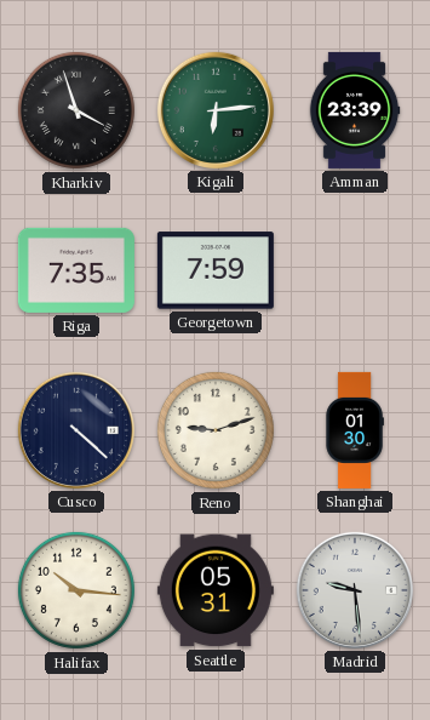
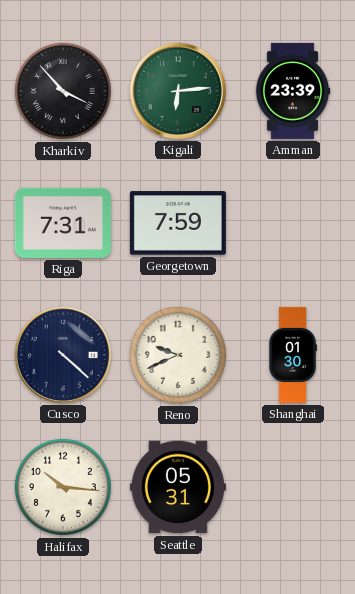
Kharkiv: 3:57 -> 3:53
Riga: 7:35 -> 7:31
Reno: 9:12 -> 9:41
Madrid: 9:29 -> none
